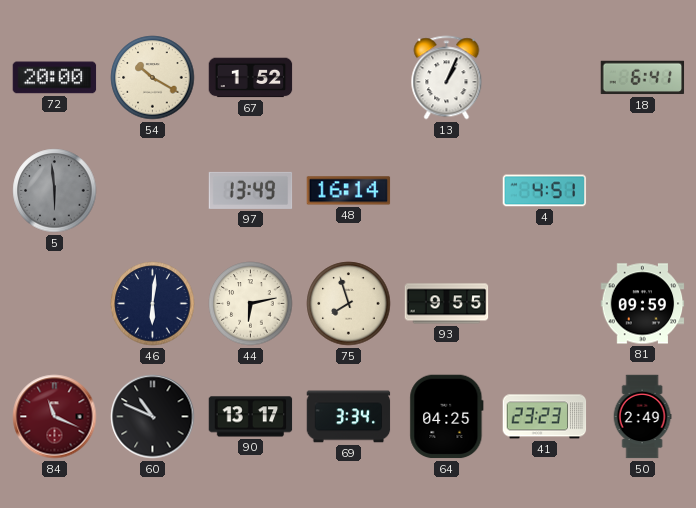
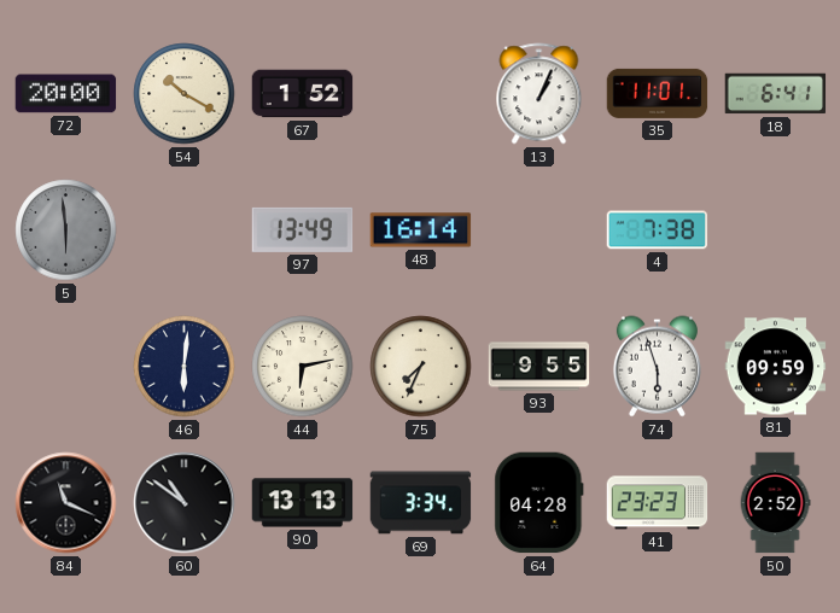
35: none -> 11:01
4: 4:51 -> 7:38
75: 7:57 -> 7:34
74: none -> 5:57
84 dial: burgundy -> black
60: 10:49 -> 10:51
90: 13:17 -> 13:13
64: 04:25 -> 04:28
50: 2:49 -> 2:52
